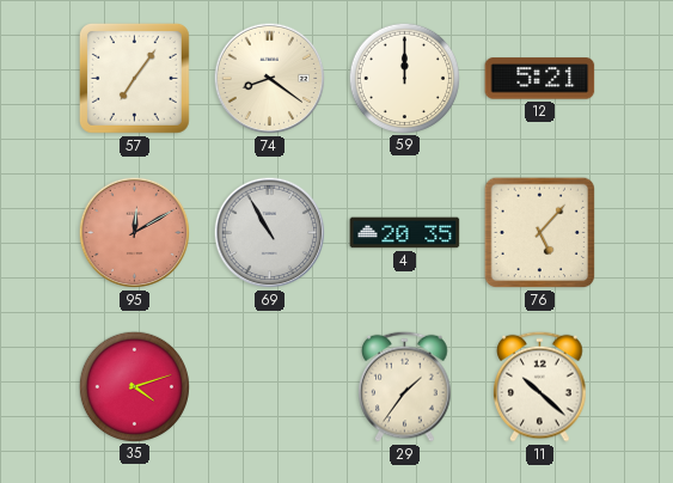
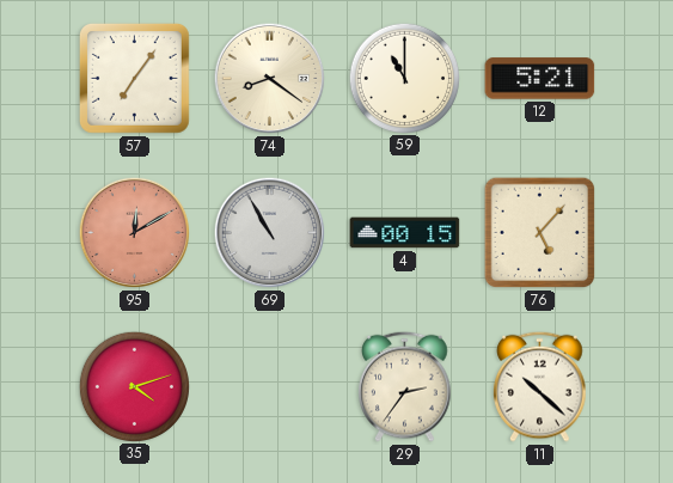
59: 12:00 -> 11:00
4: 20:35 -> 00:15
29: 1:36 -> 2:36
